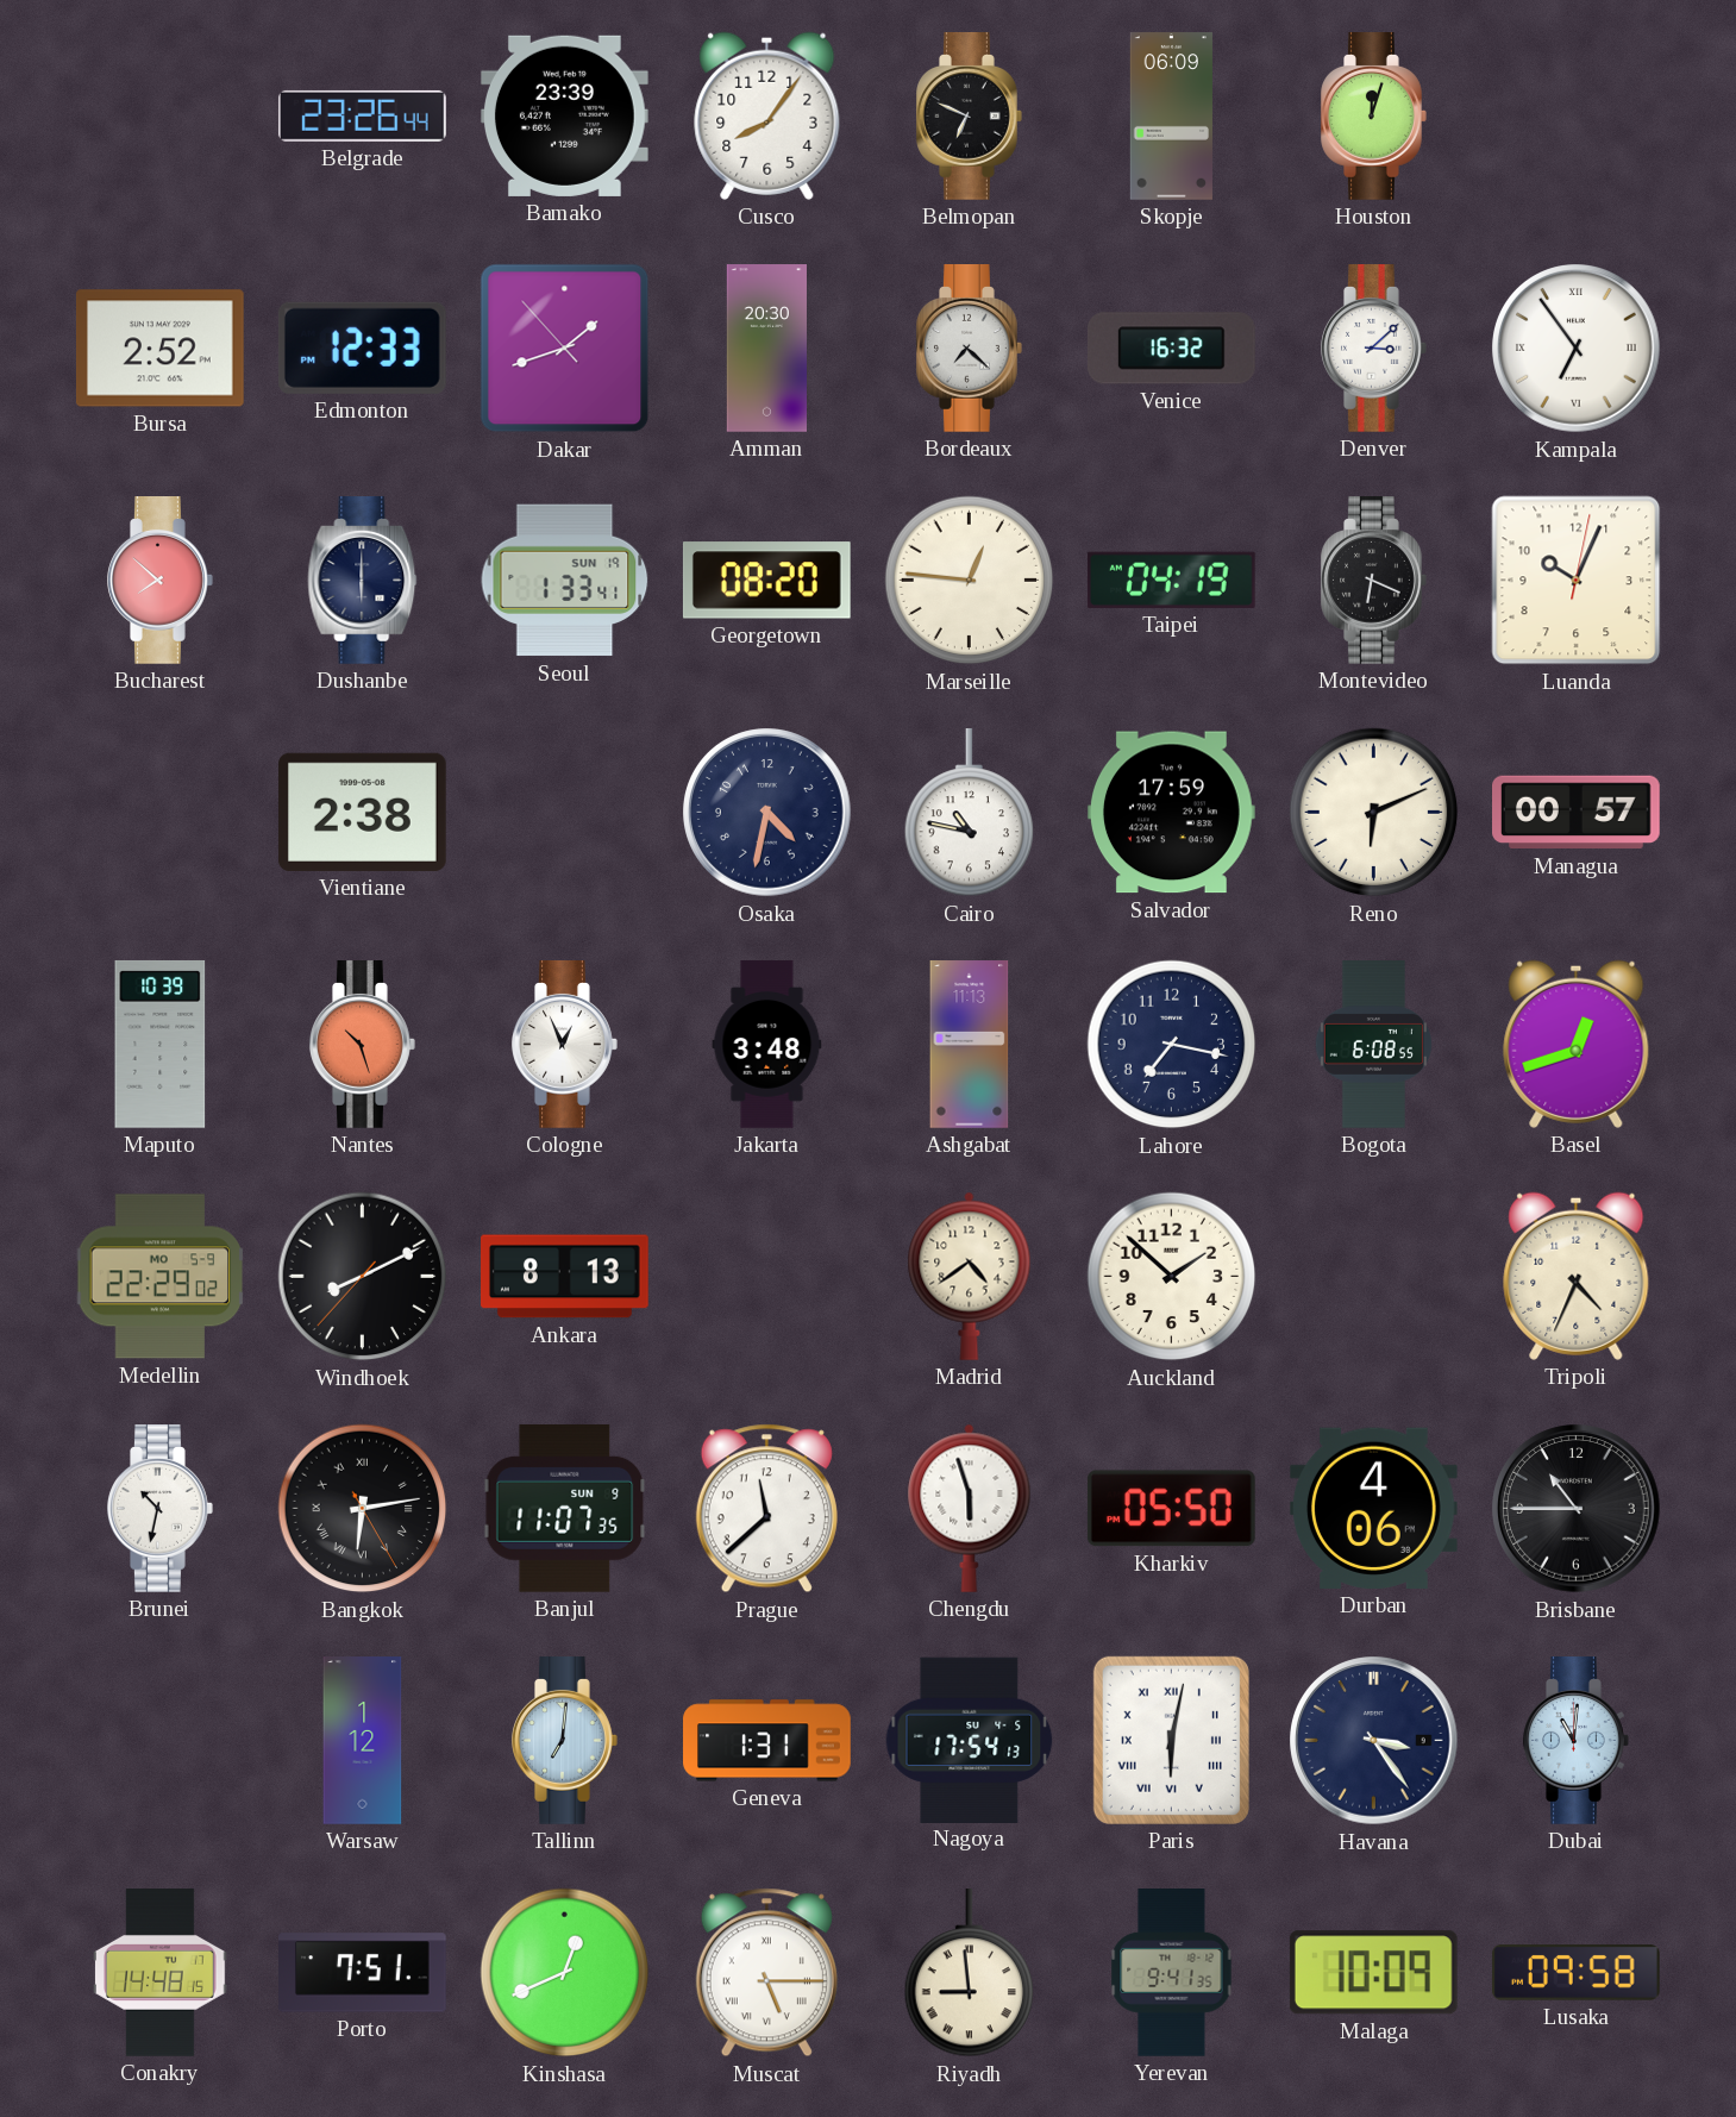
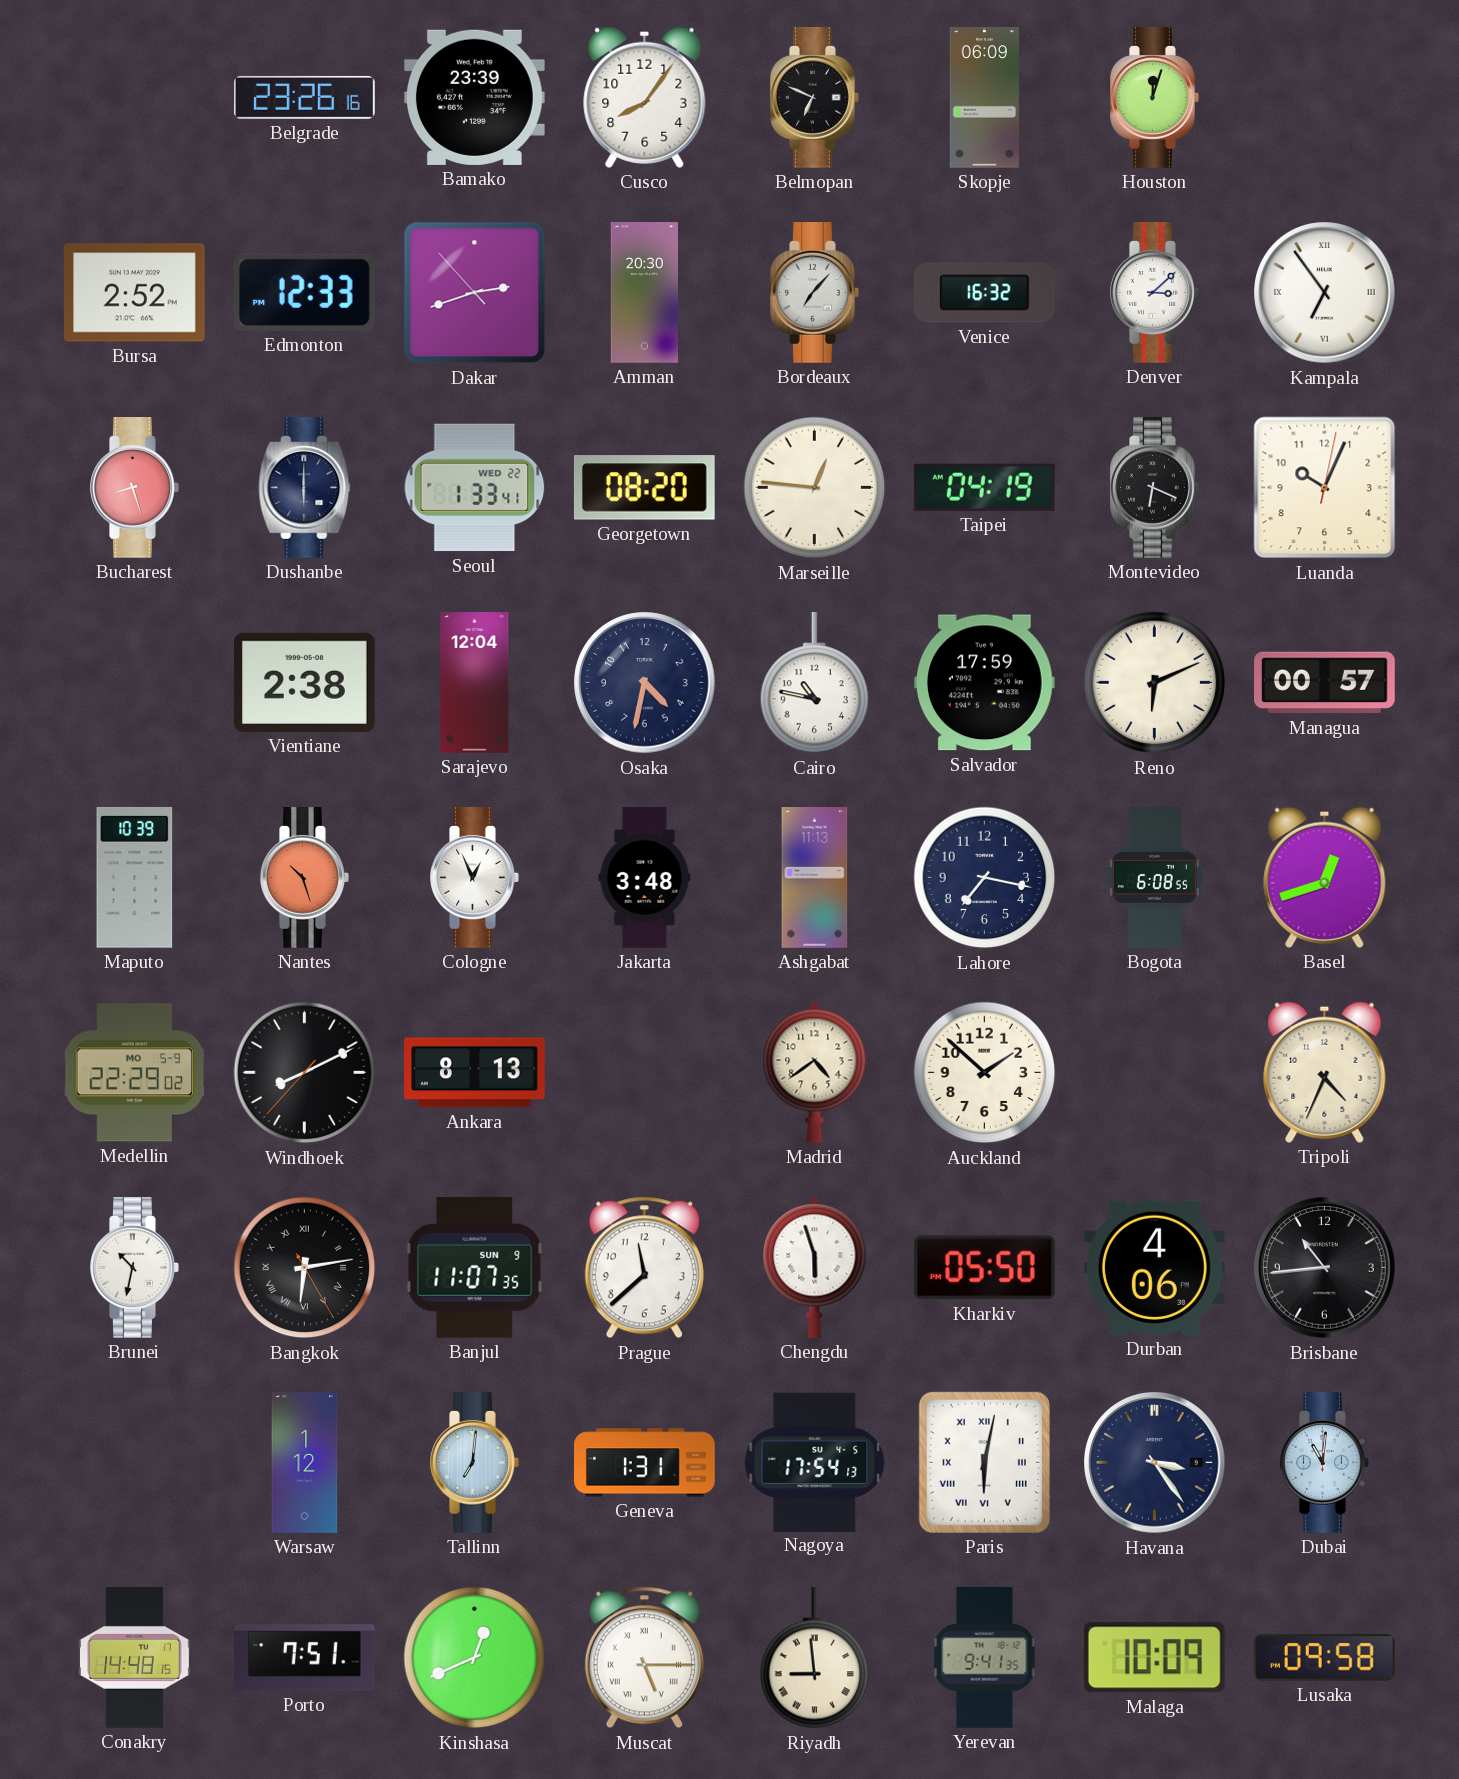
Belgrade: 23:26:44 -> 23:26:16
Dakar: 1:41 -> 2:41
Bordeaux: 7:22 -> 7:07
Bucharest: 7:52 -> 8:27
Seoul date: SUN 19 -> WED 22
Sarajevo: none -> 12:04
Brisbane: 10:45 -> 10:44
